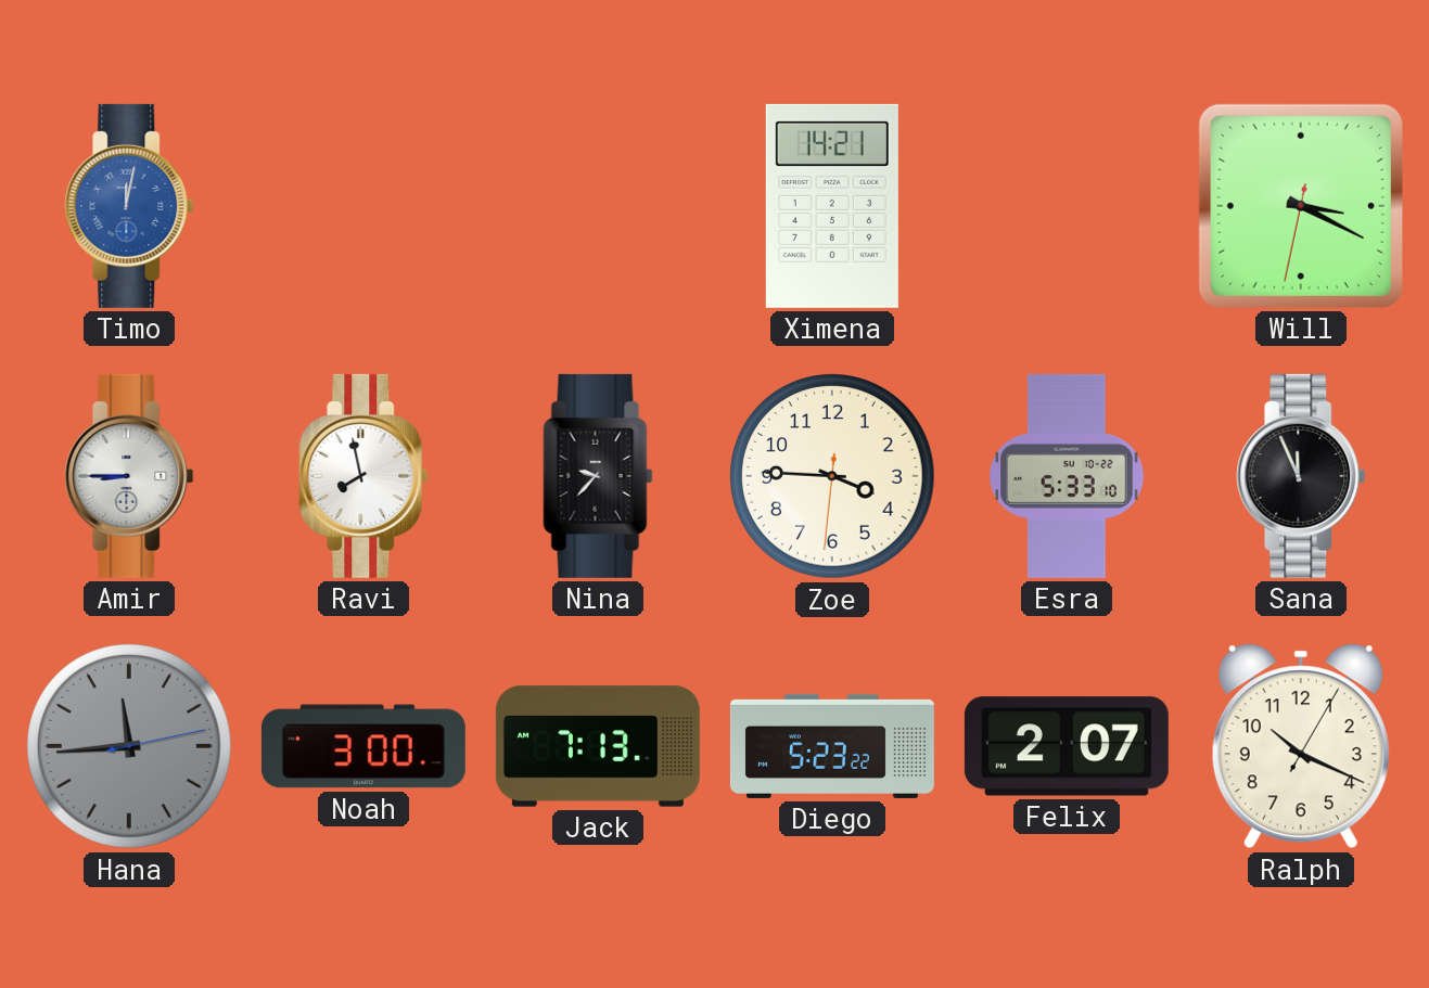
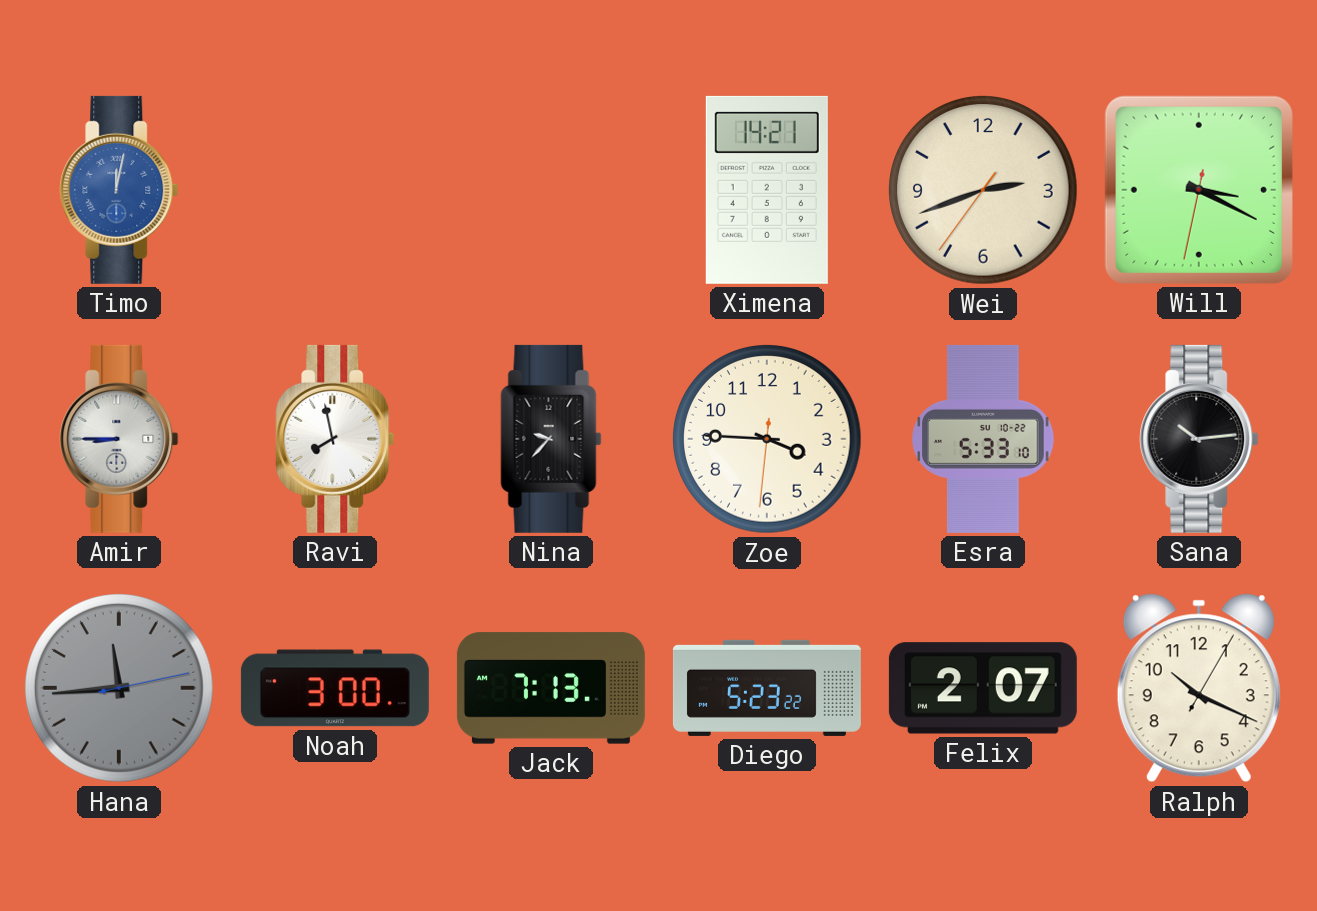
Wei: none -> 2:41
Sana: 11:56 -> 10:14
